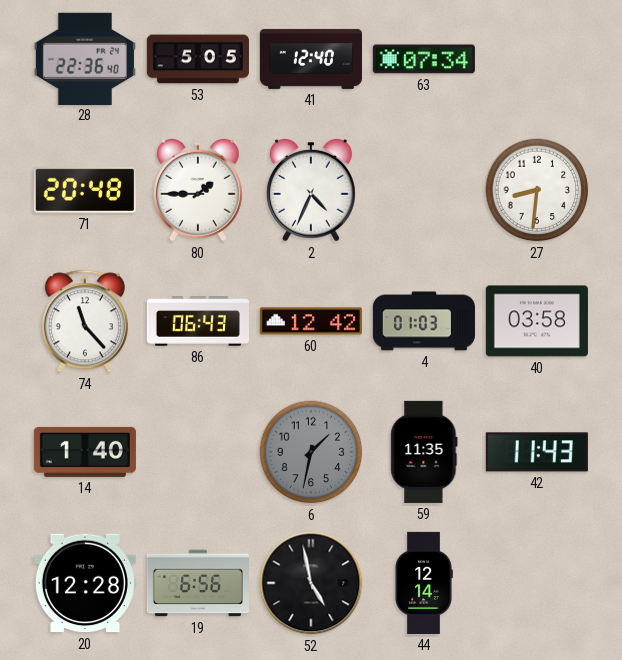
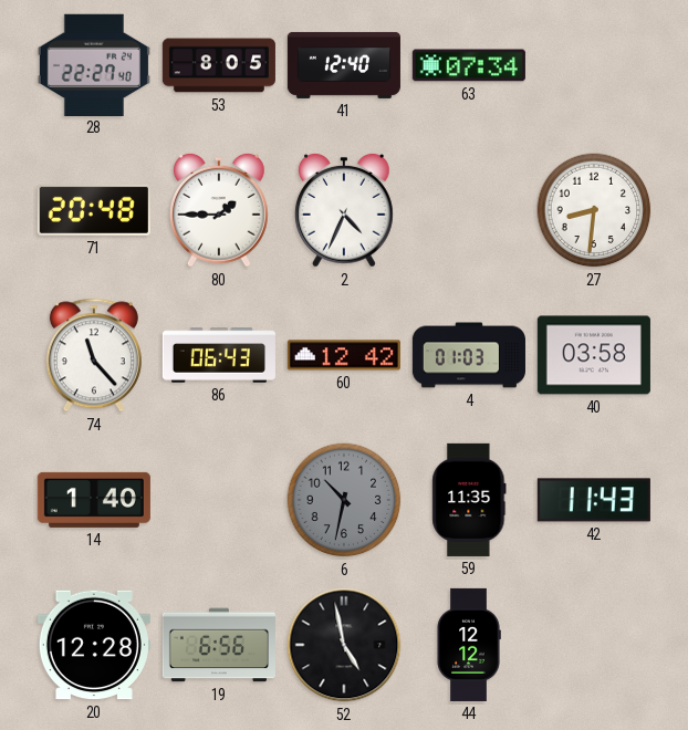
28: 22:36 -> 22:27
53: 5:05 -> 8:05
6: 1:32 -> 10:32
44: 12:14 -> 12:12
